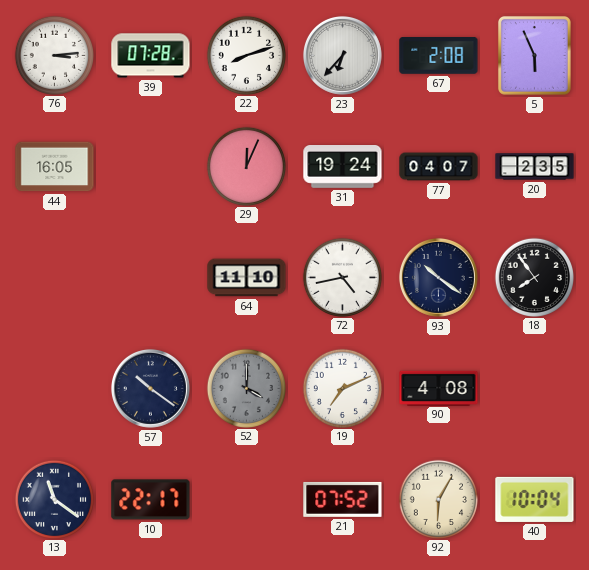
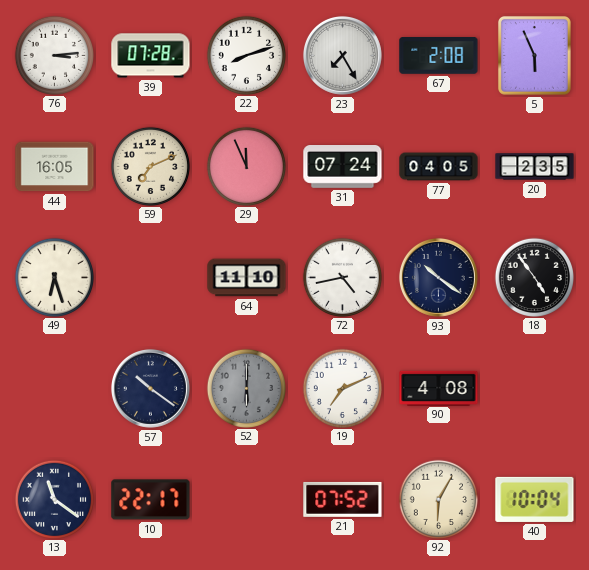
23: 6:37 -> 7:25
59: none -> 7:11
29: 12:04 -> 11:56
31: 19:24 -> 07:24
77: 04:07 -> 04:05
49: none -> 6:27
18: 7:54 -> 4:54
52: 4:00 -> 6:00
